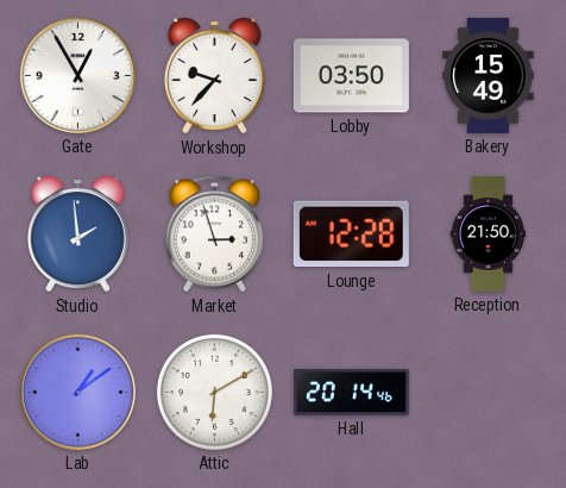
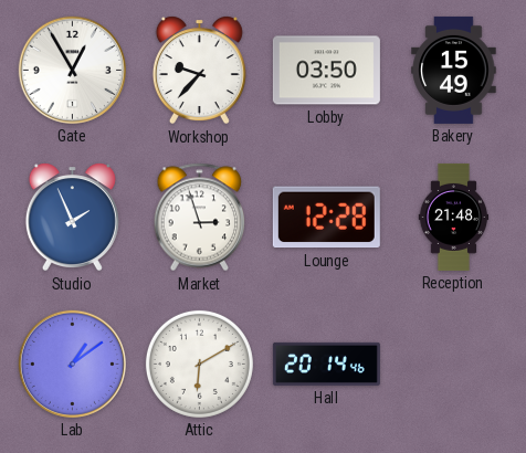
Studio: 1:59 -> 1:56
Reception: 21:50 -> 21:48
